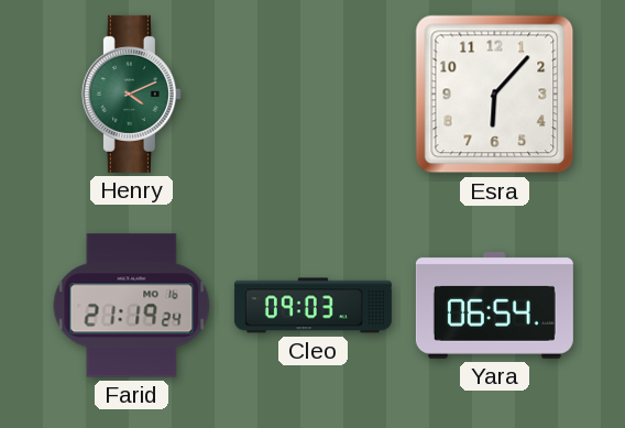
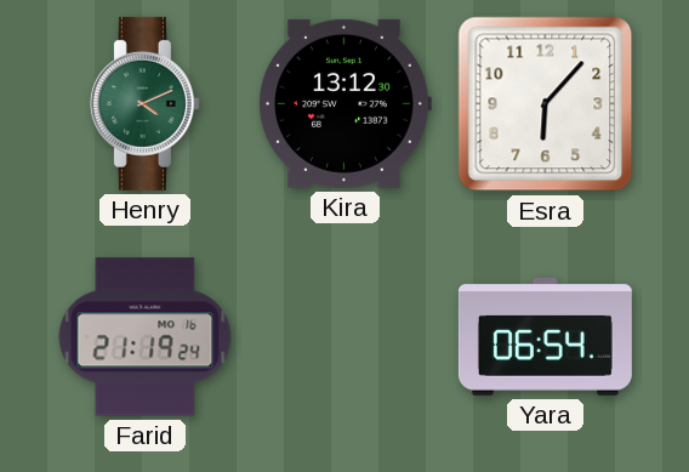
Kira: none -> 13:12
Cleo: 09:03 -> none
